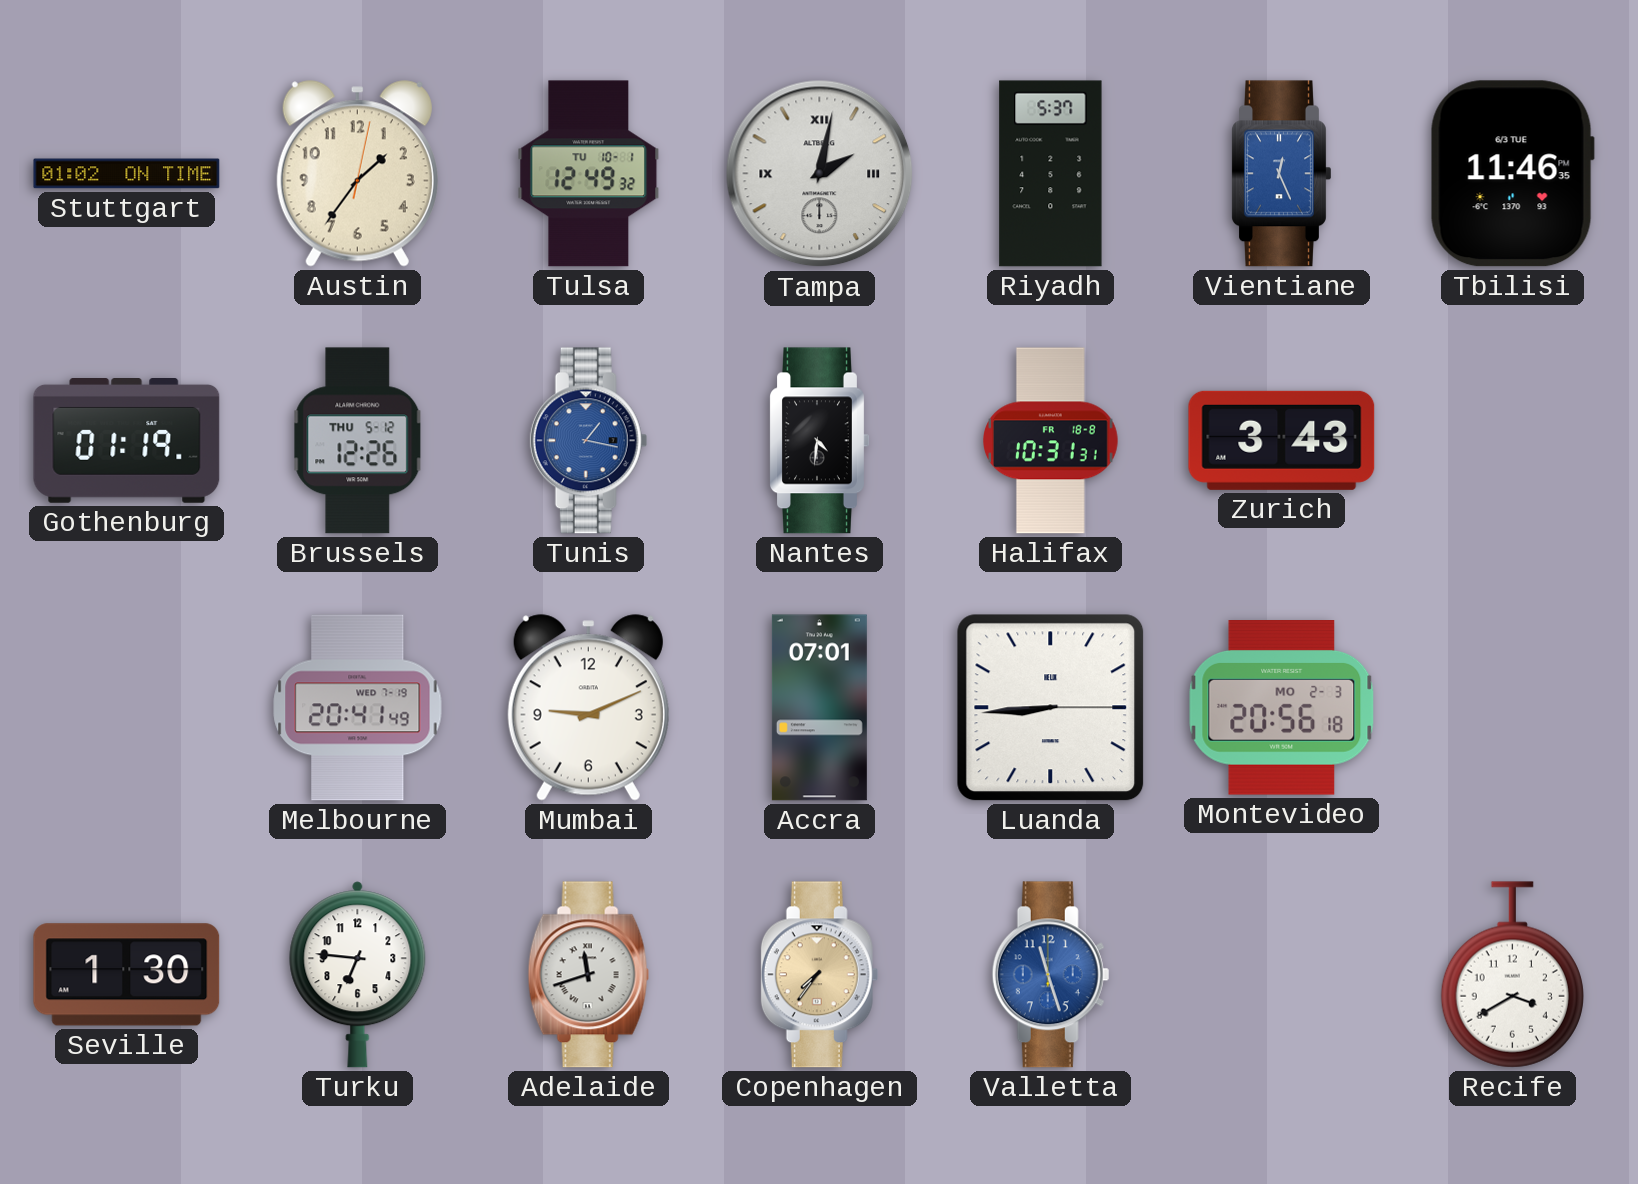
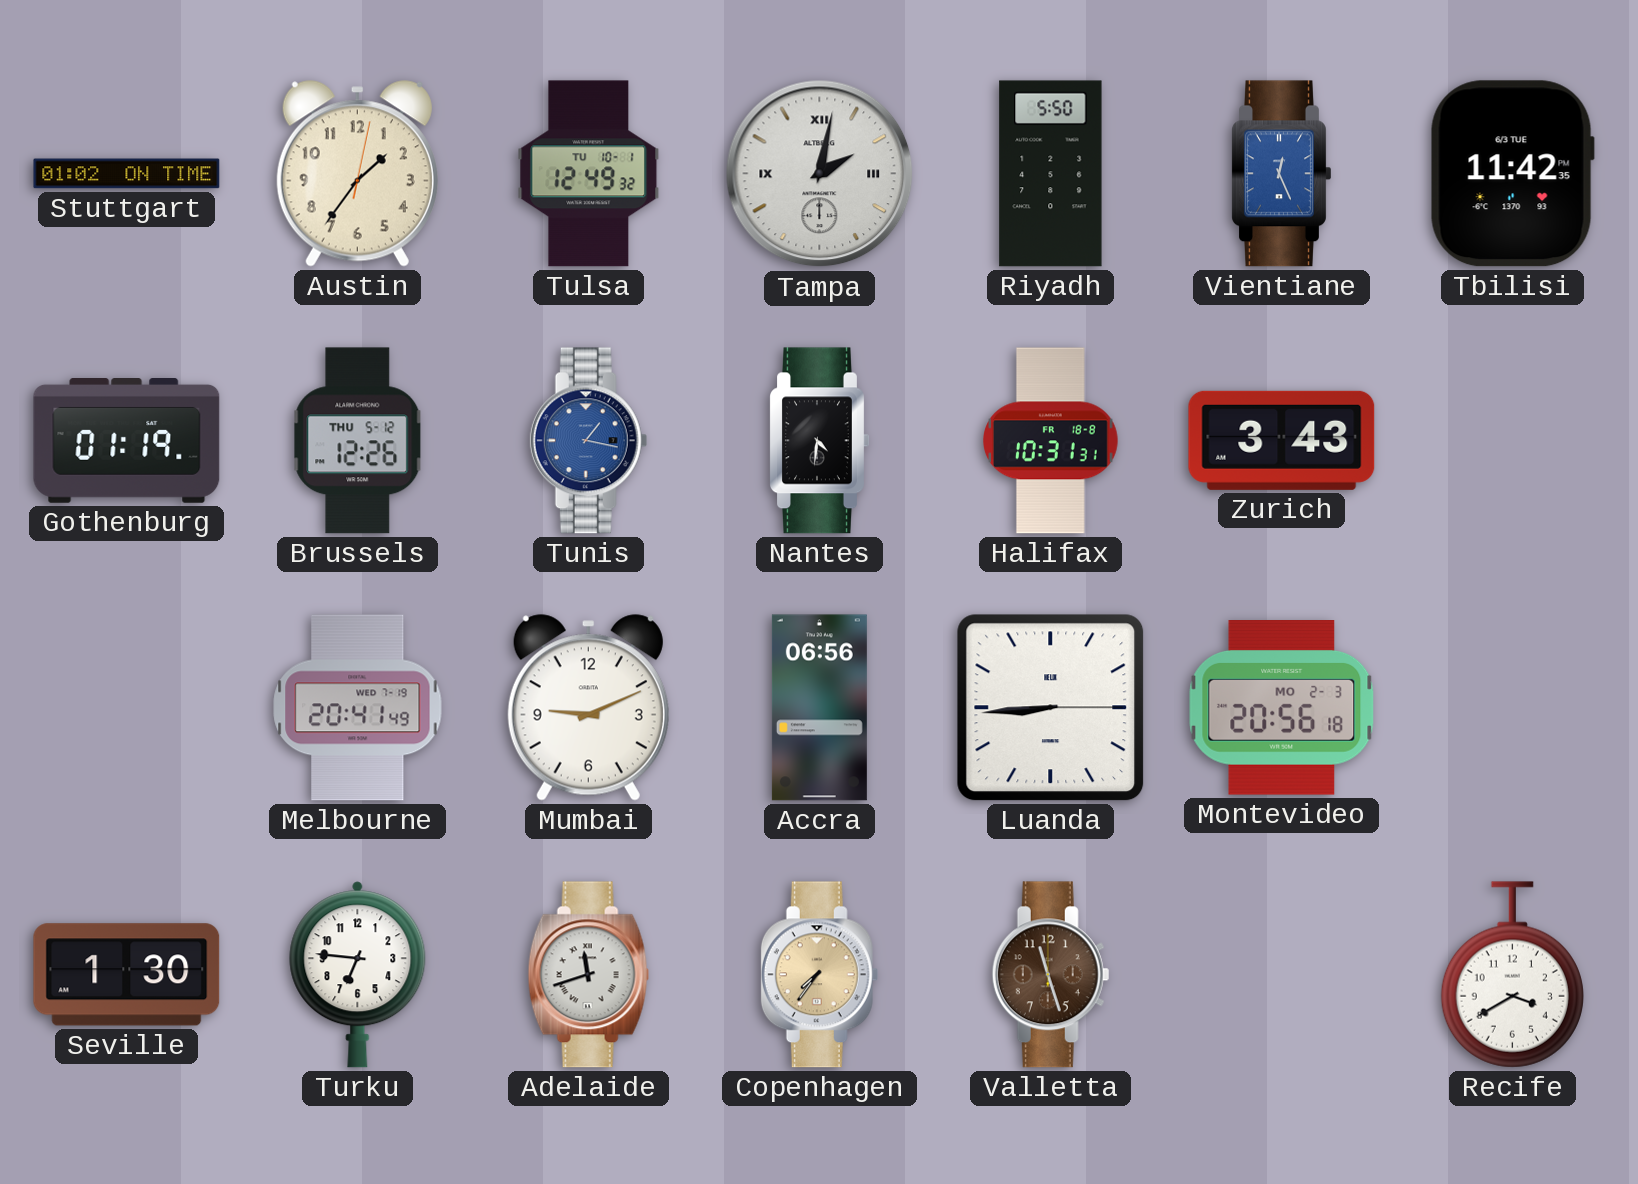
Riyadh: 5:37 -> 5:50
Tbilisi: 11:46 -> 11:42
Accra: 07:01 -> 06:56
Valletta dial: blue -> brown
